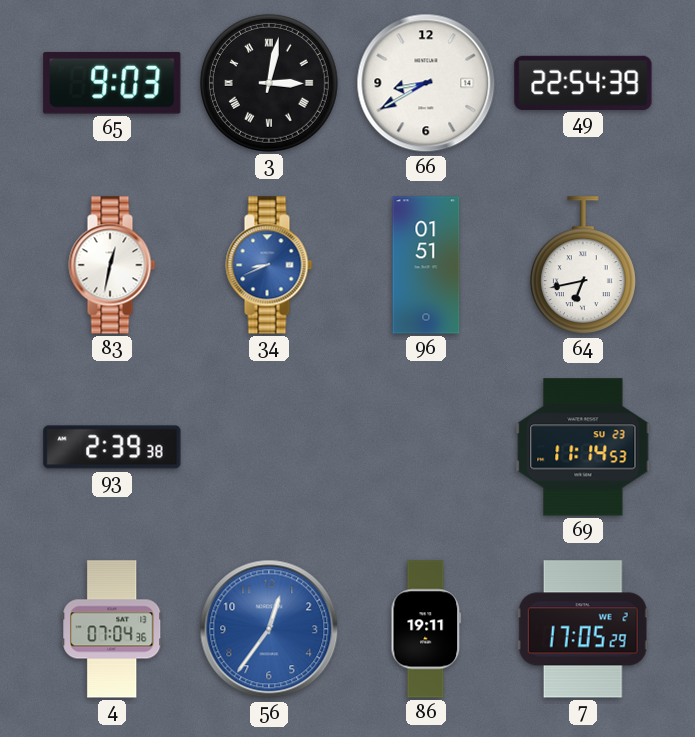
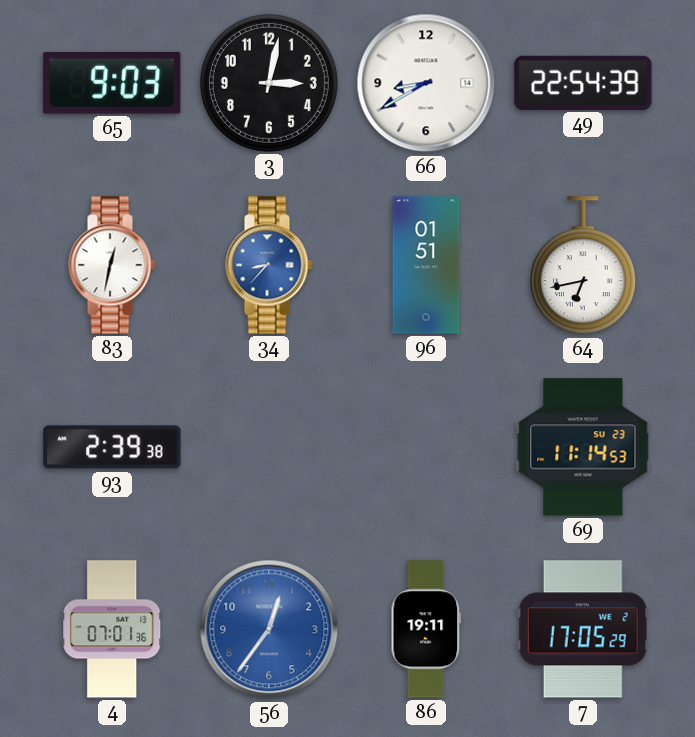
3 numerals: Roman -> Arabic
34: 8:41 -> 8:37
4: 07:04 -> 07:01
